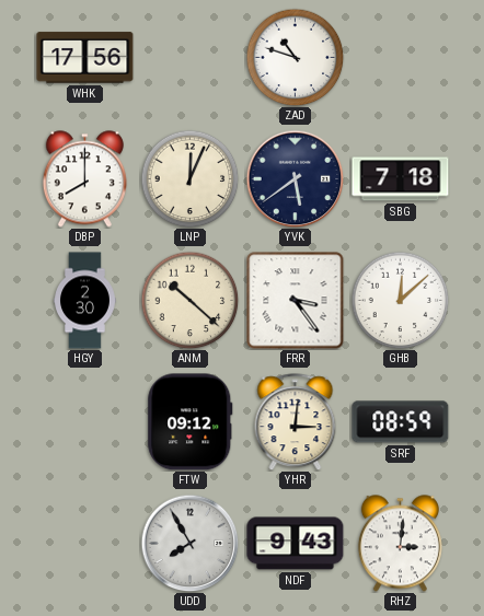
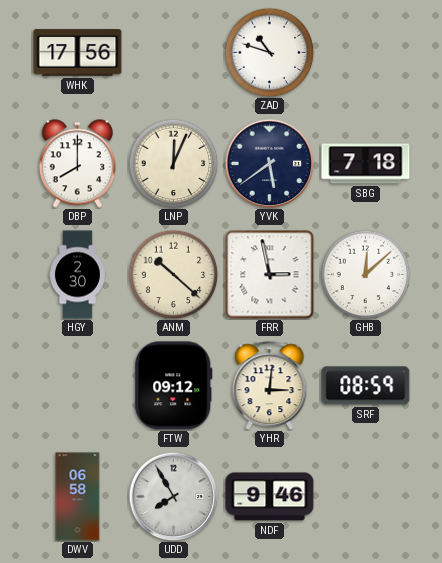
FRR: 3:24 -> 2:58
DWV: none -> 06:58
NDF: 9:43 -> 9:46
RHZ: 3:01 -> none
